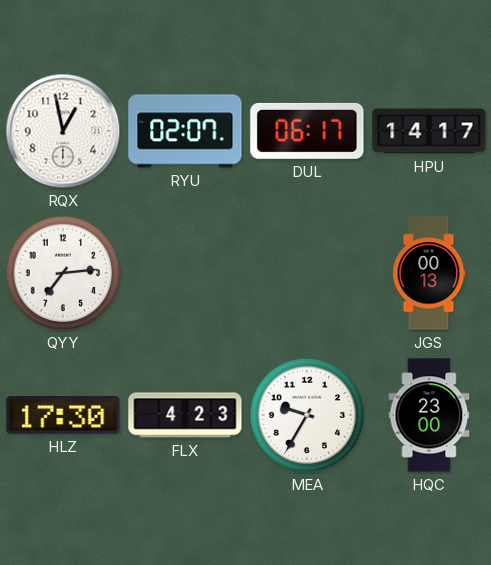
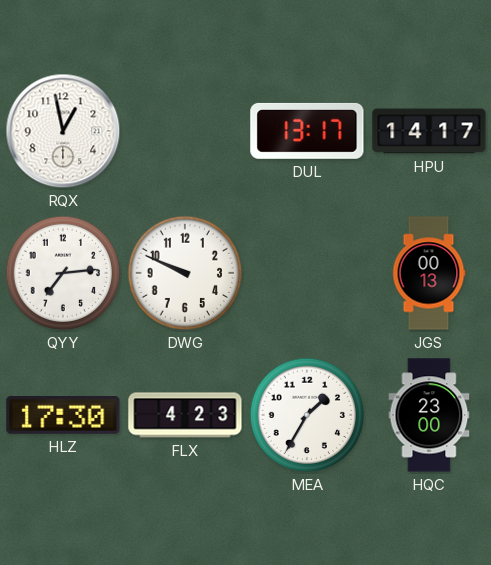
RYU: 02:07 -> none
DUL: 06:17 -> 13:17
DWG: none -> 9:49
MEA: 9:35 -> 1:35
